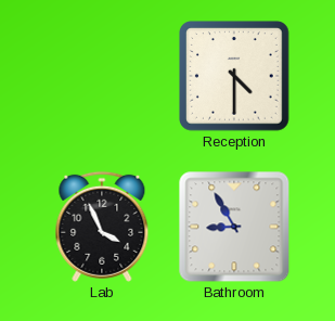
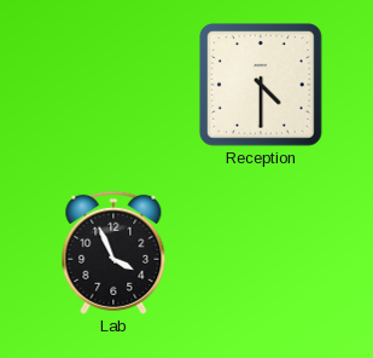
Bathroom: 8:55 -> none
